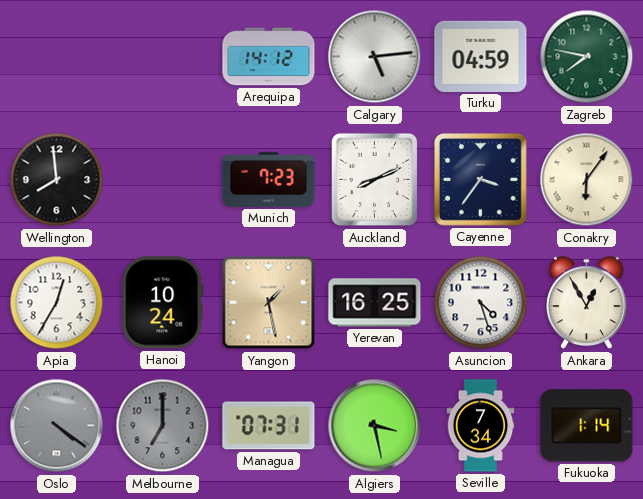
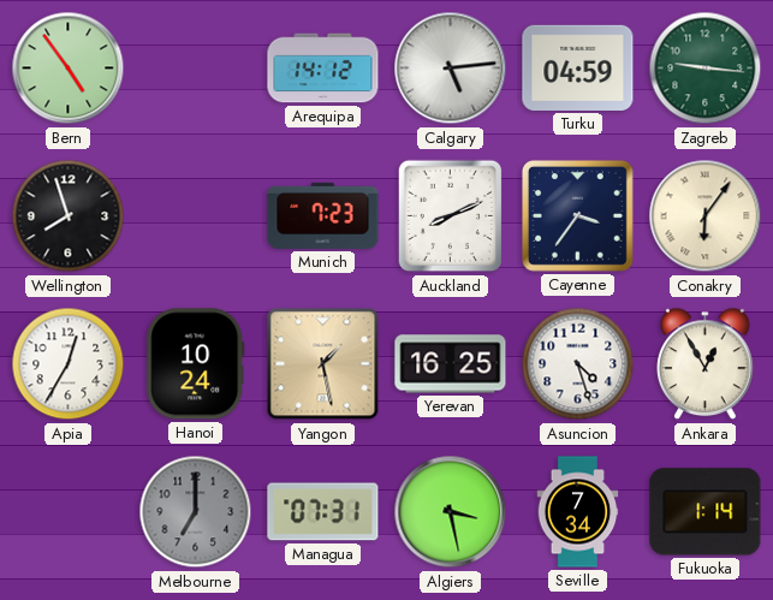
Bern: none -> 4:54
Zagreb: 7:47 -> 9:16
Wellington: 7:59 -> 7:57
Oslo: 4:21 -> none
